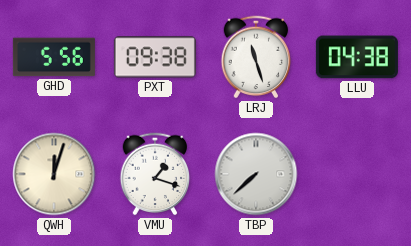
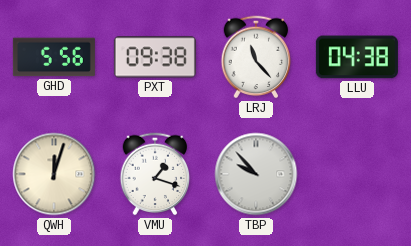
LRJ: 11:27 -> 11:23
TBP: 7:38 -> 9:53
